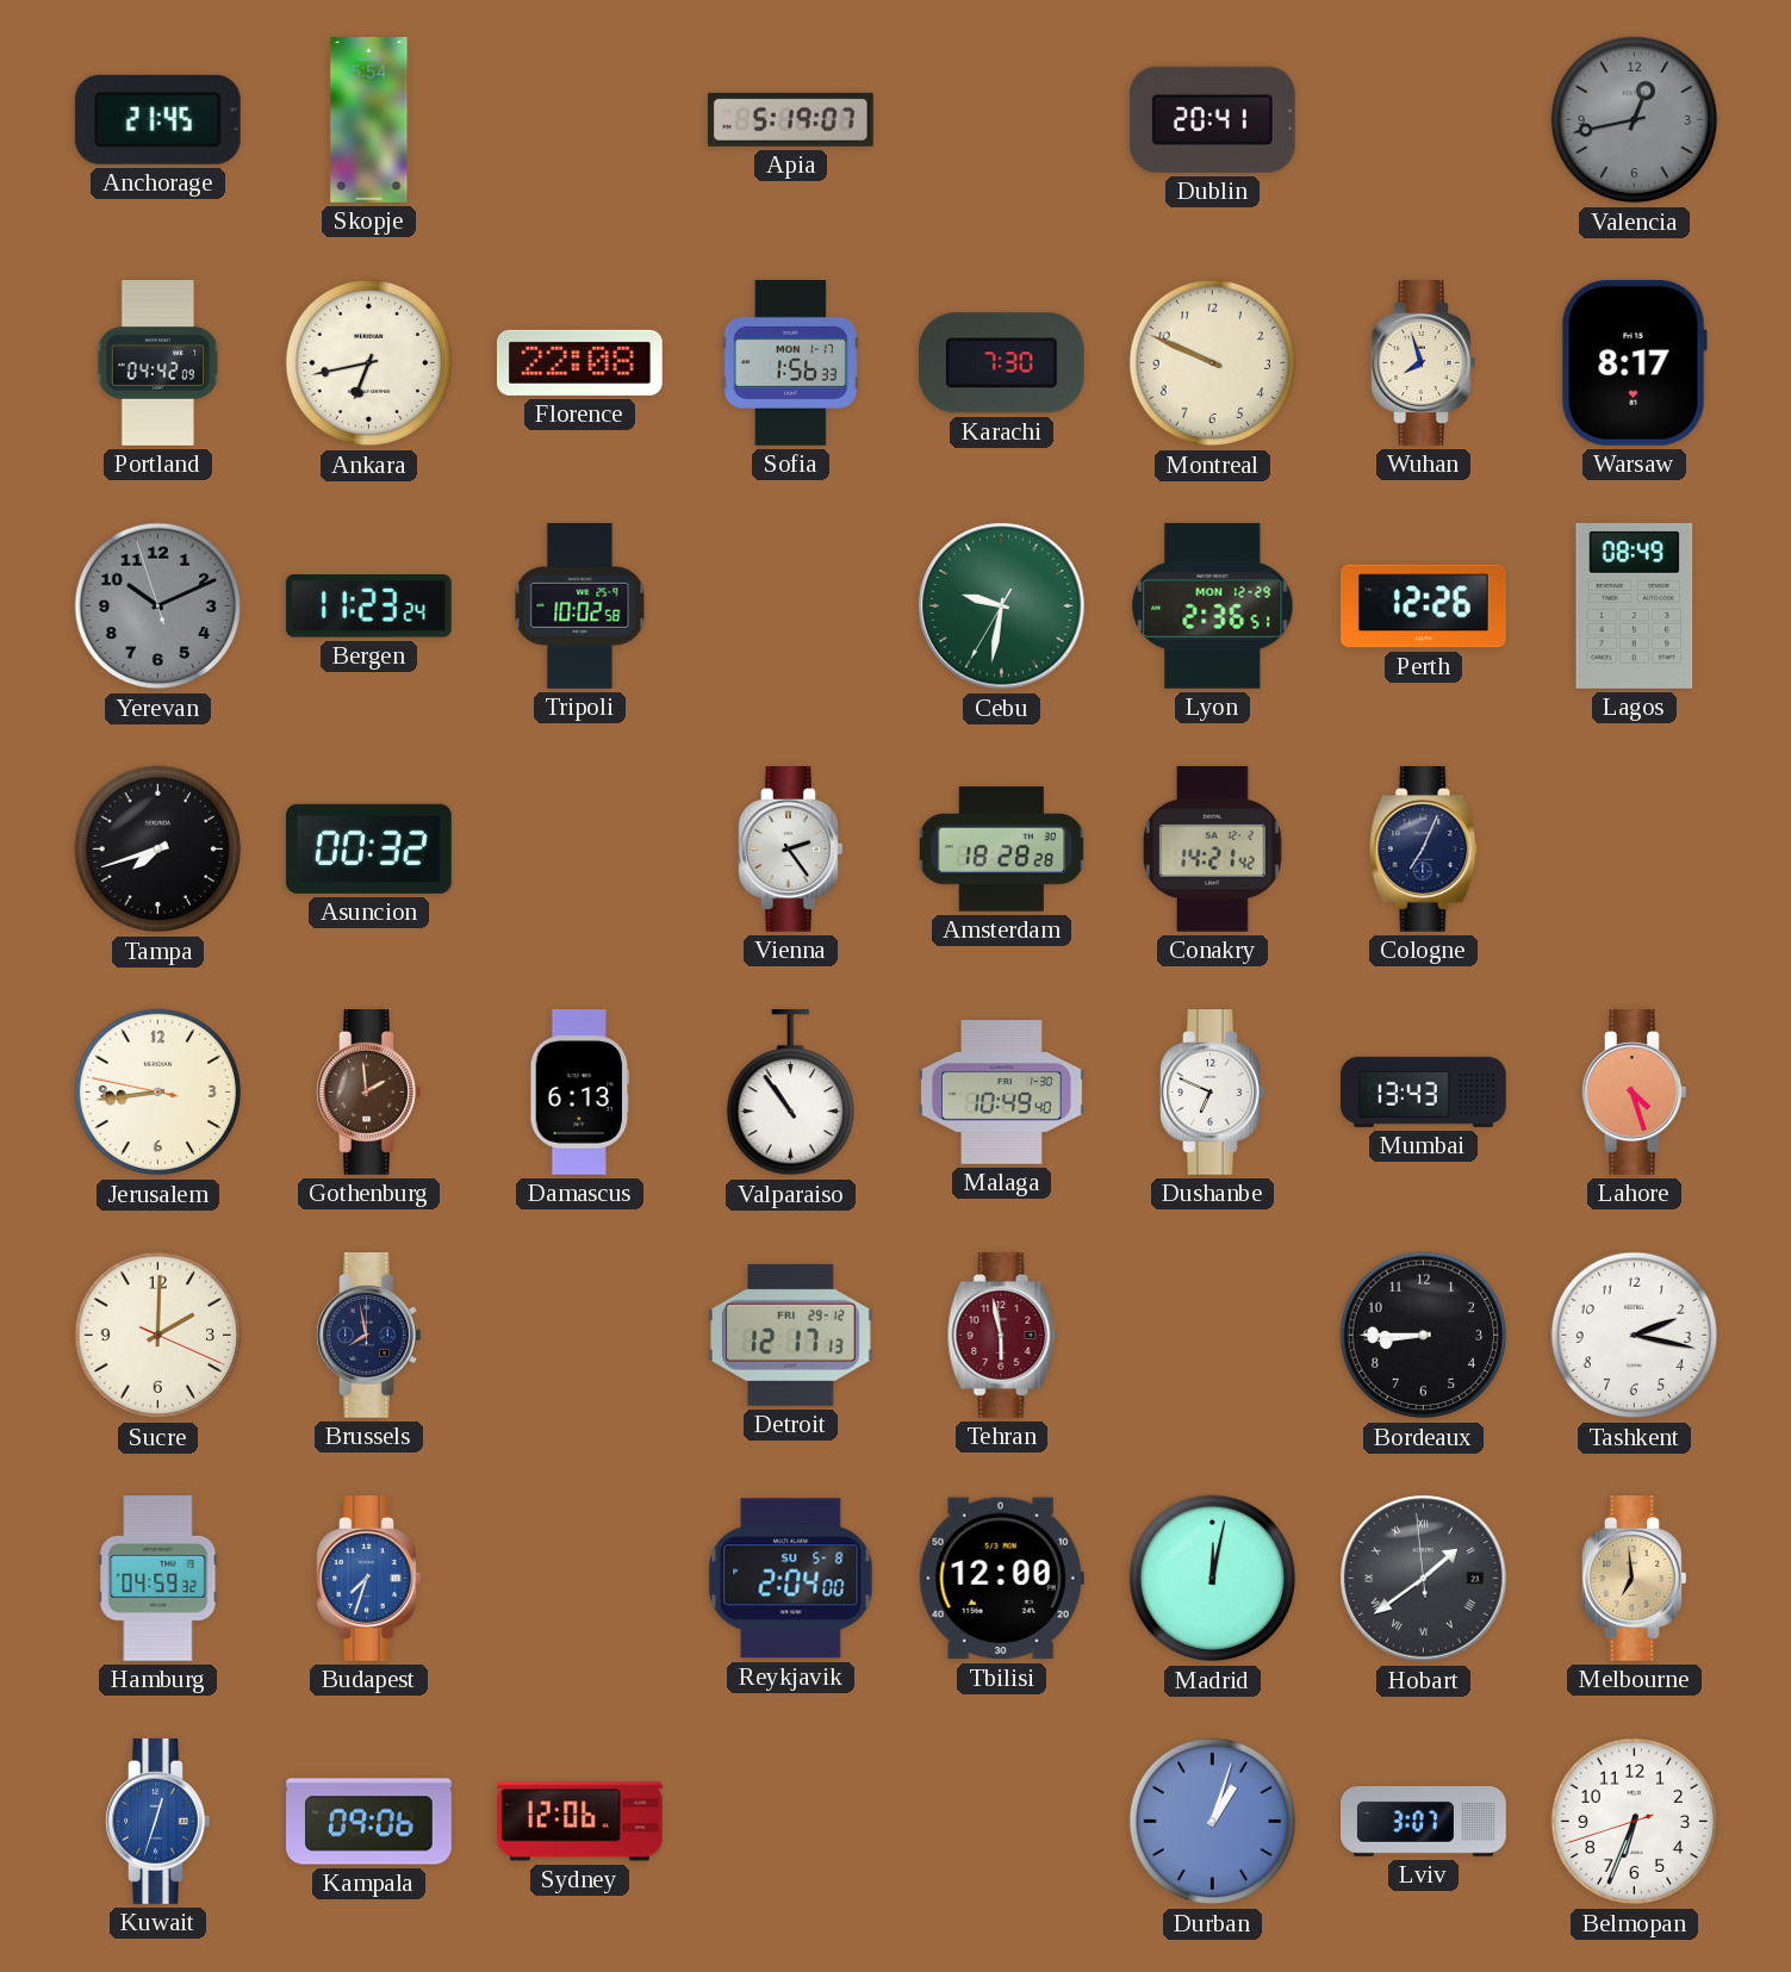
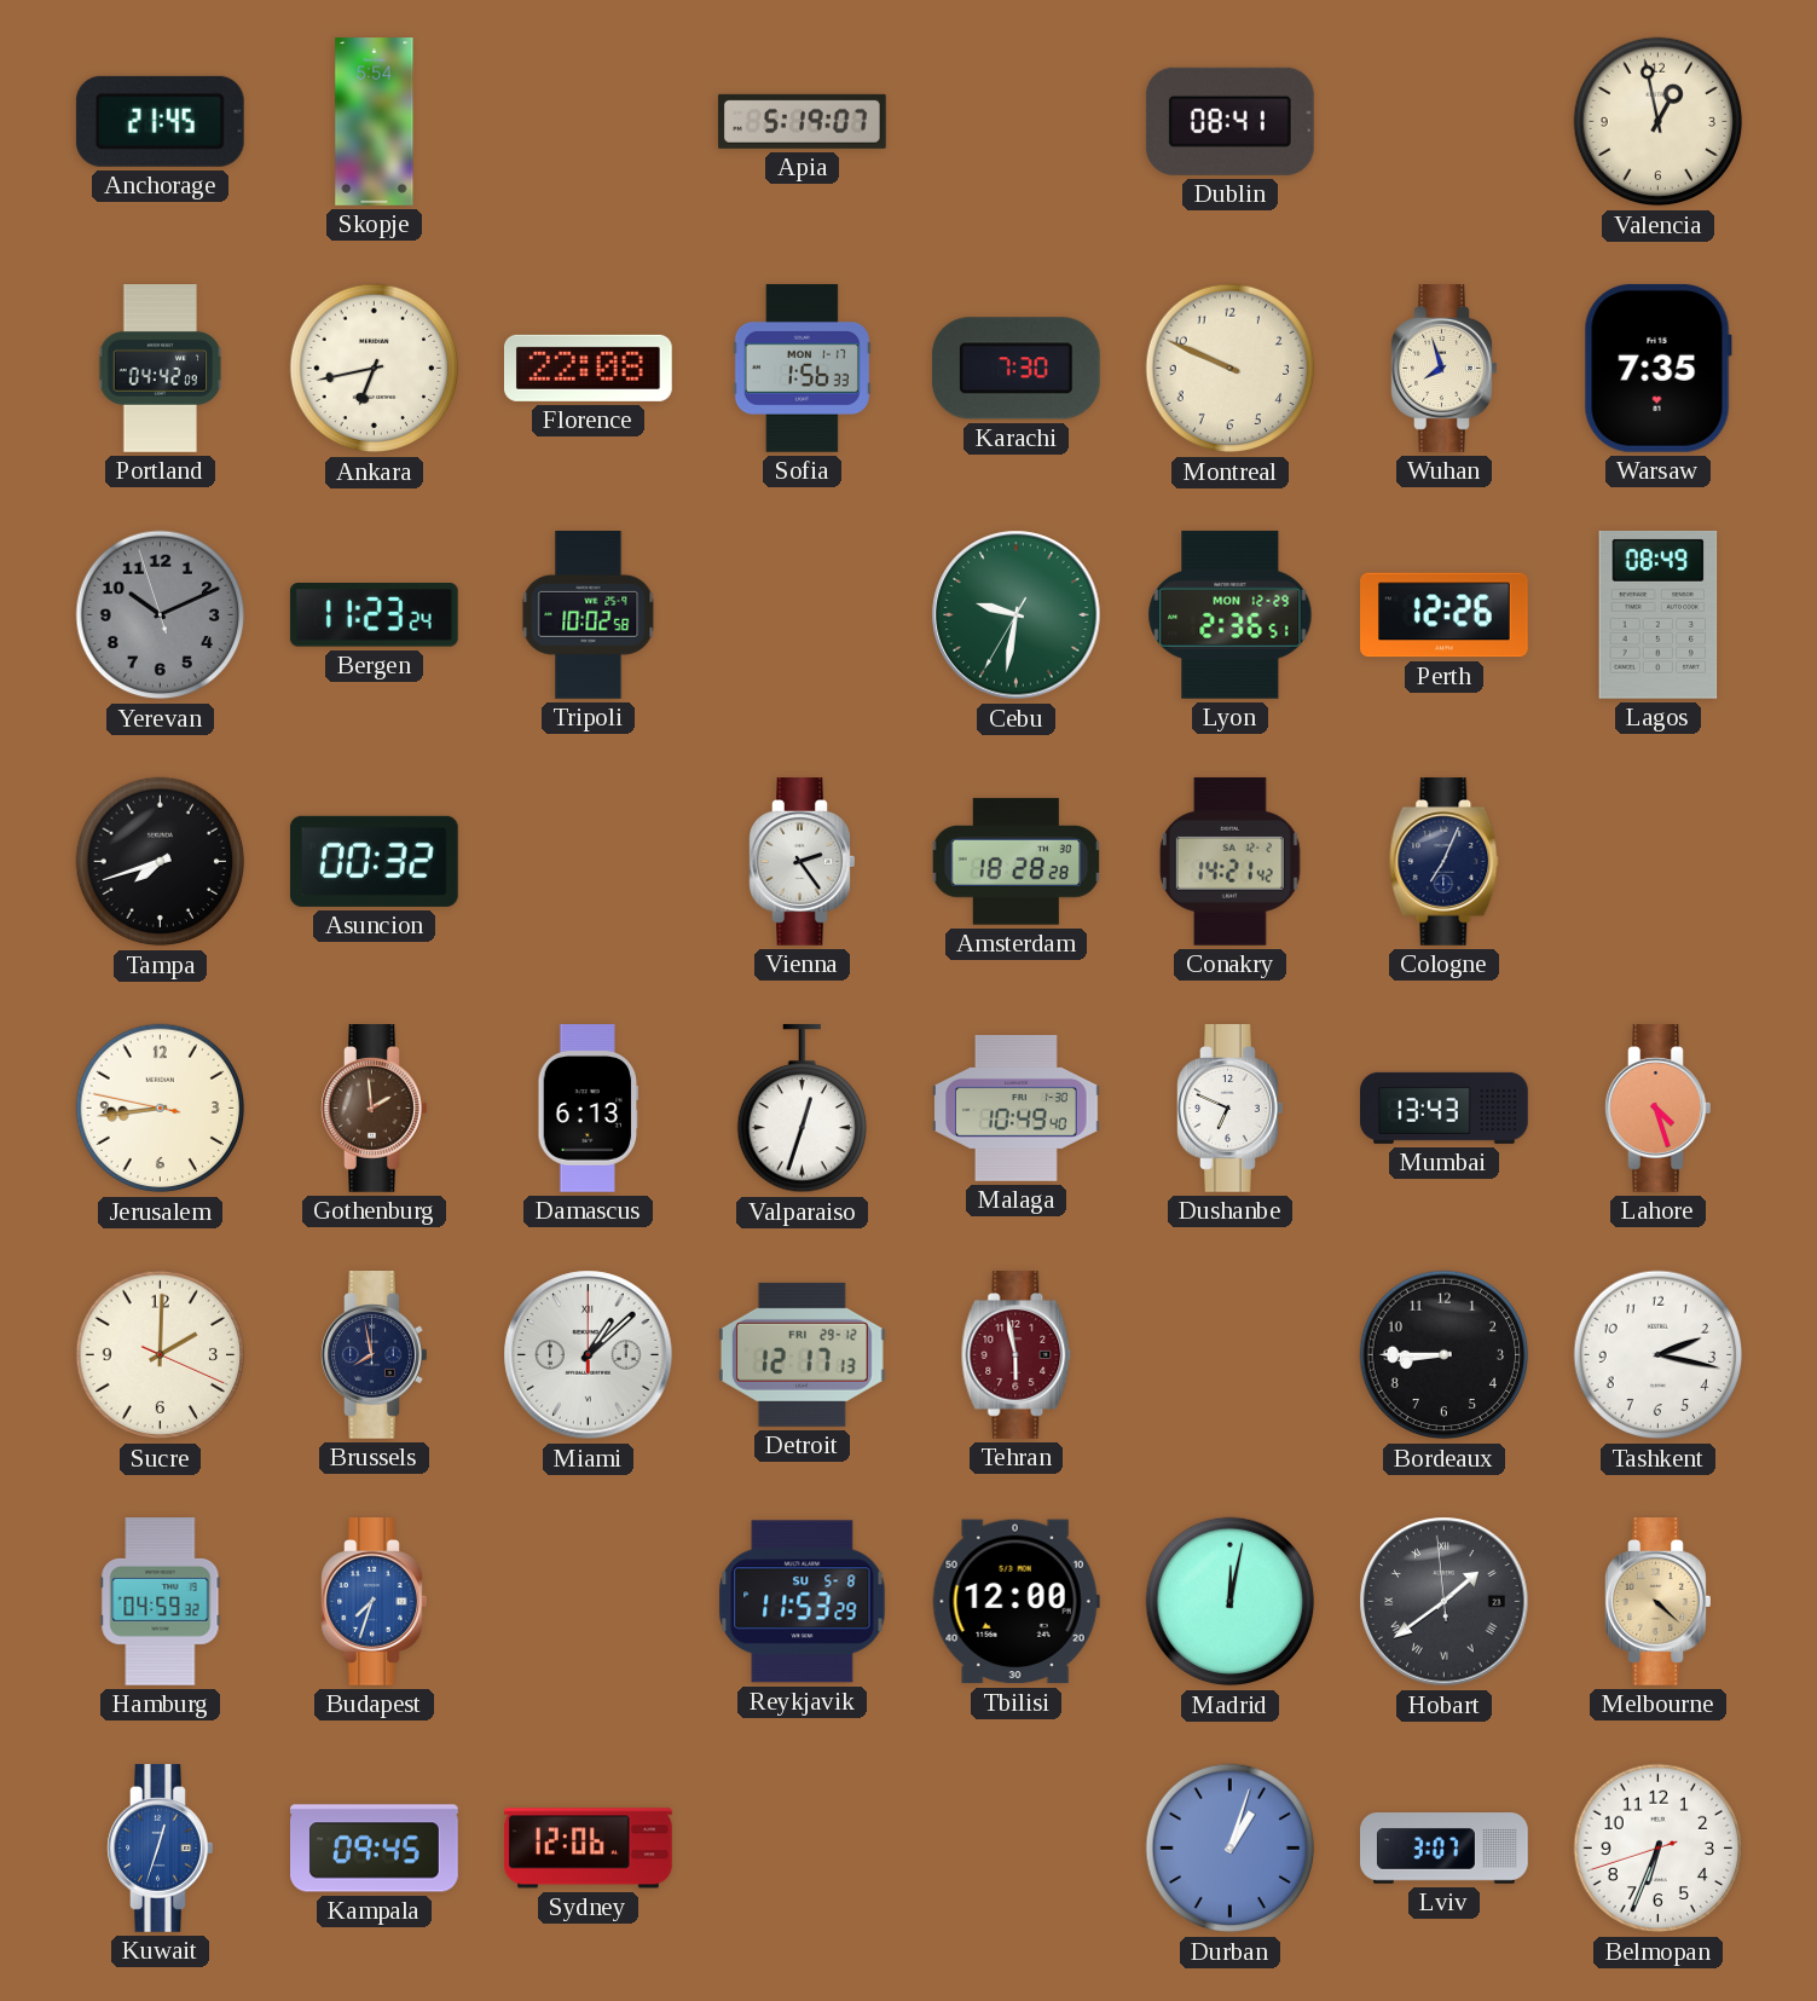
Dublin: 20:41 -> 08:41
Valencia: 12:43 -> 12:58
Valencia dial: grey -> cream
Warsaw: 8:17 -> 7:35
Valparaiso: 10:54 -> 12:33
Miami: none -> 1:08
Reykjavik: 2:04 -> 11:53
Melbourne: 6:59 -> 4:22
Kampala: 09:06 -> 09:45
